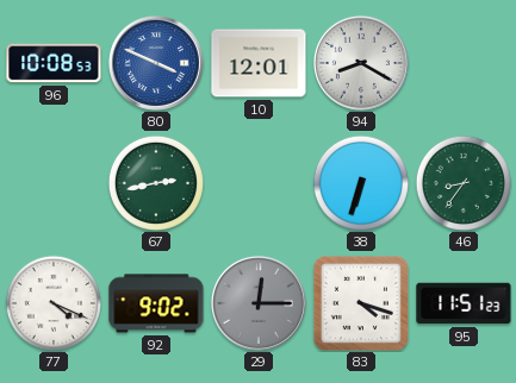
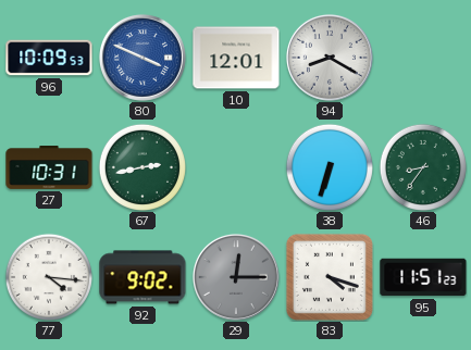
96: 10:08 -> 10:09
27: none -> 10:31
77: 4:19 -> 4:16
